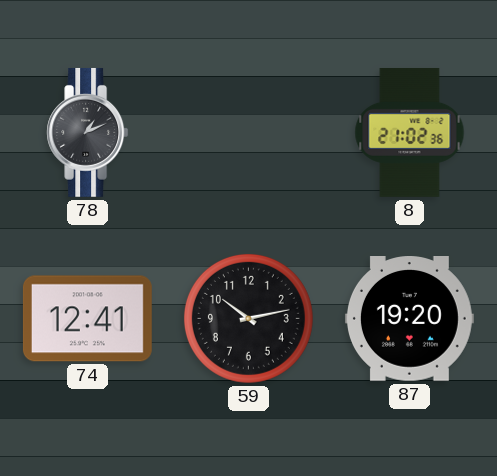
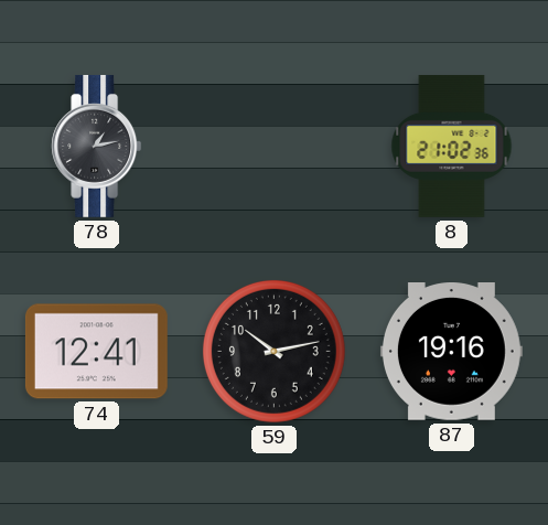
78: 1:11 -> 1:13
87: 19:20 -> 19:16
